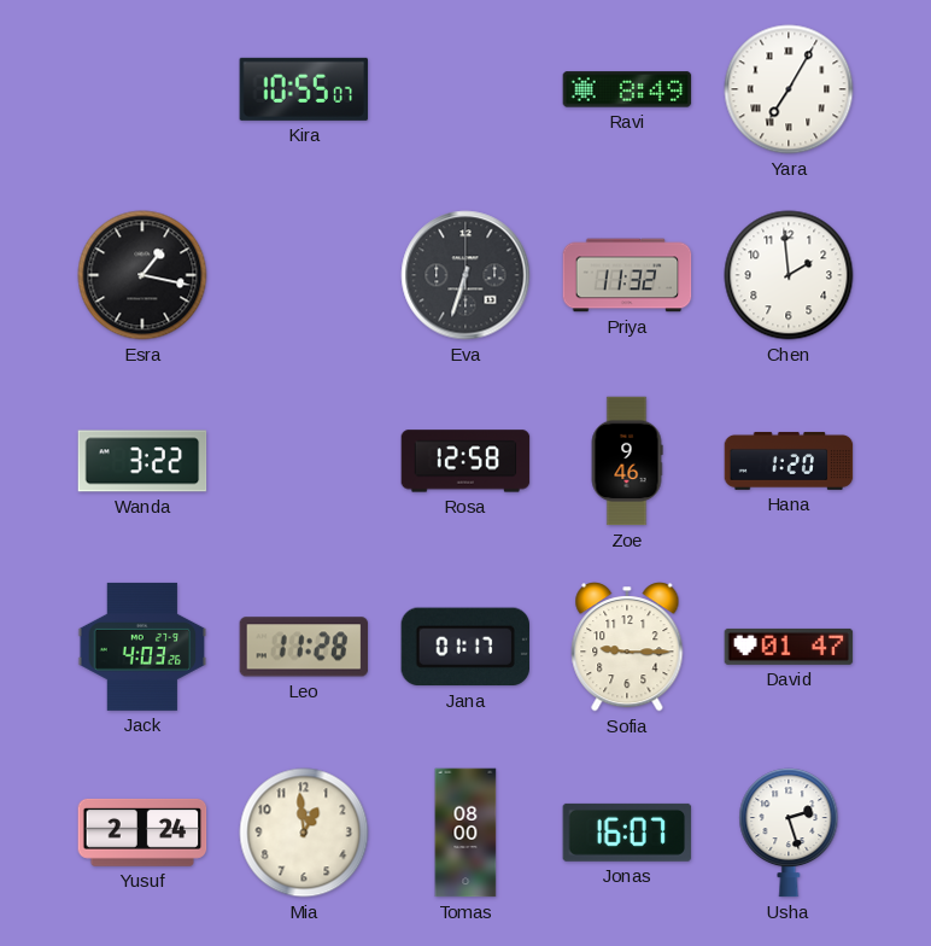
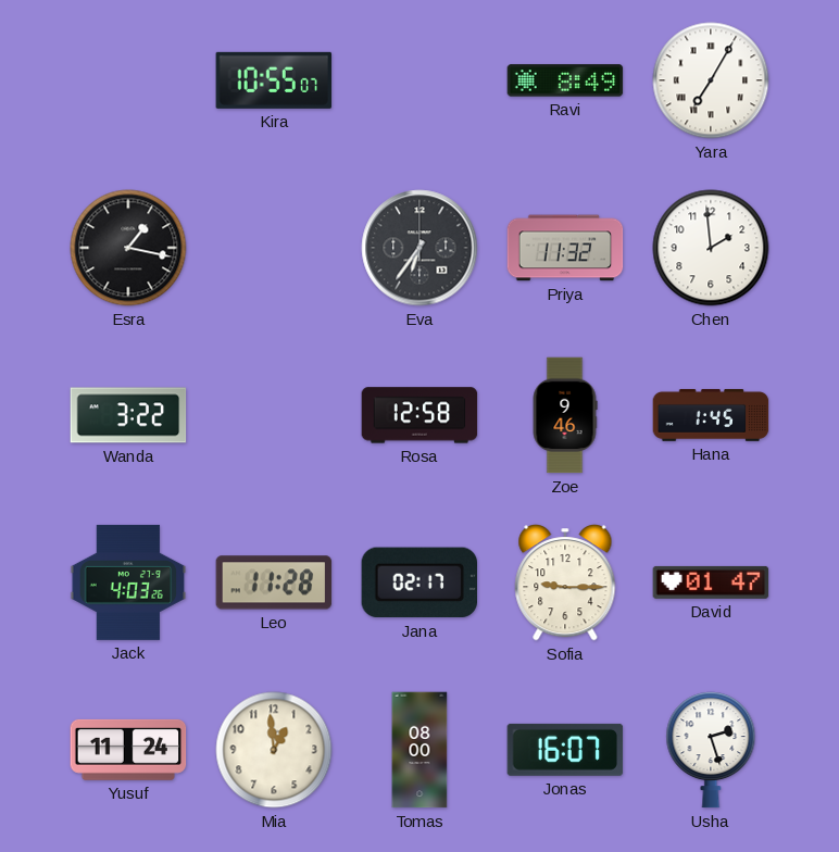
Eva: 6:33 -> 6:36
Hana: 1:20 -> 1:45
Jana: 01:17 -> 02:17
Yusuf: 2:24 -> 11:24
